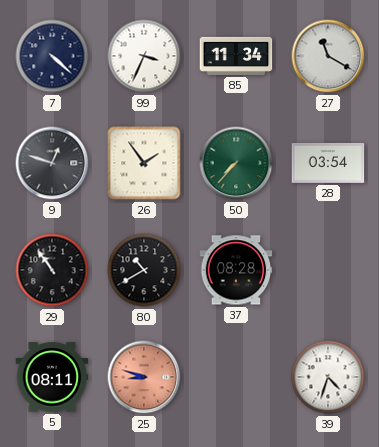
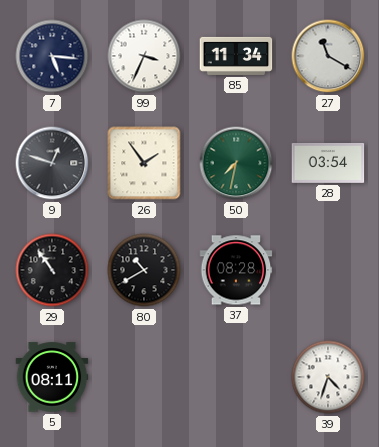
7: 4:22 -> 5:16
50: 7:37 -> 7:32
25: 8:48 -> none
